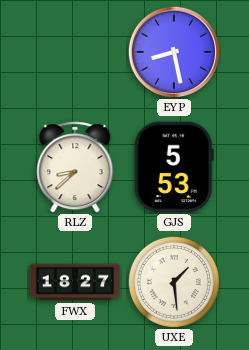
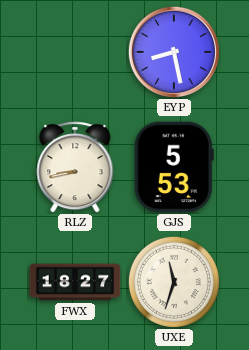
RLZ: 8:38 -> 8:43
UXE: 1:29 -> 11:33
